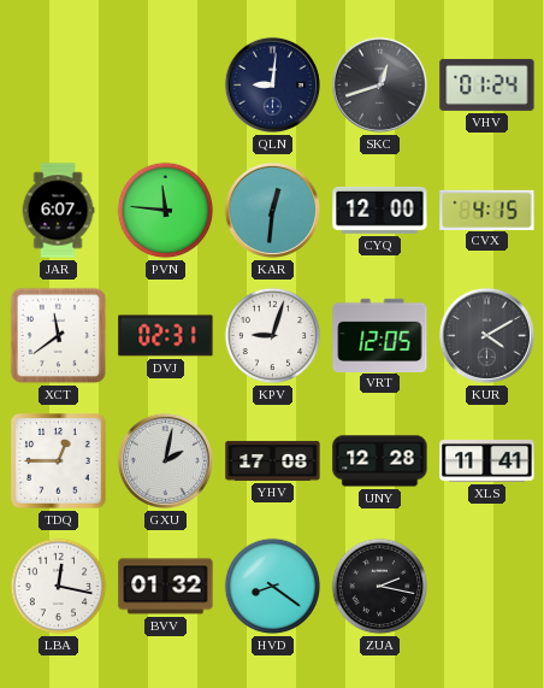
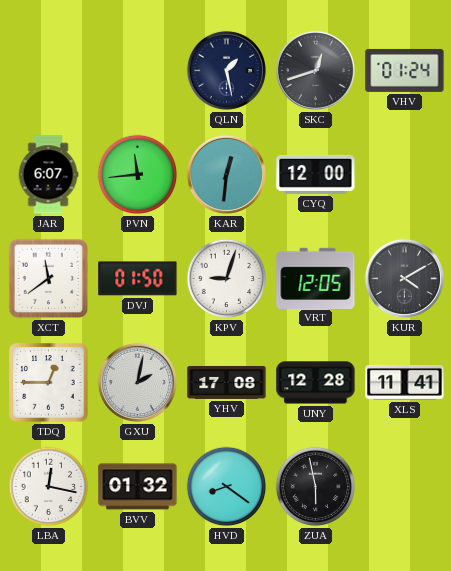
QLN: 9:01 -> 1:28
PVN: 11:46 -> 11:44
CVX: 4:15 -> none
DVJ: 02:31 -> 01:50
ZUA: 2:17 -> 5:58
